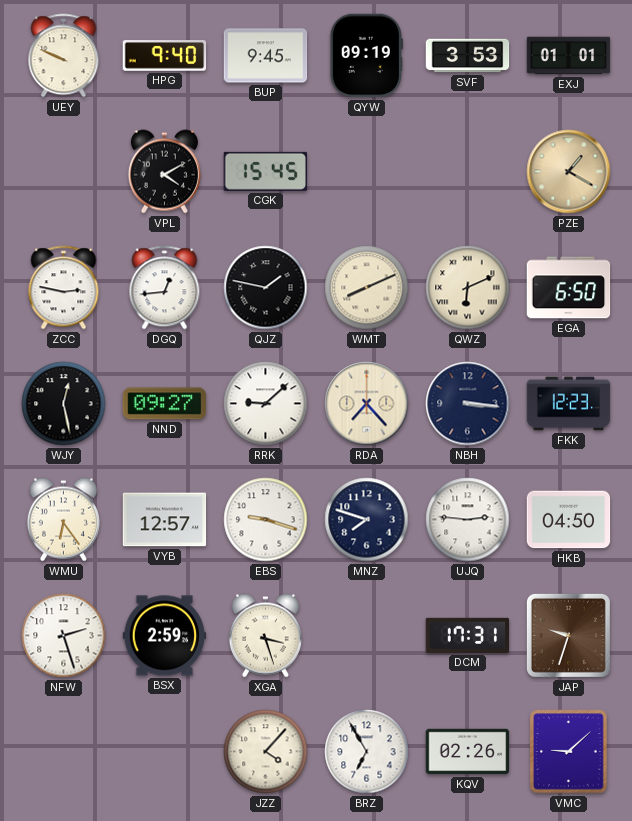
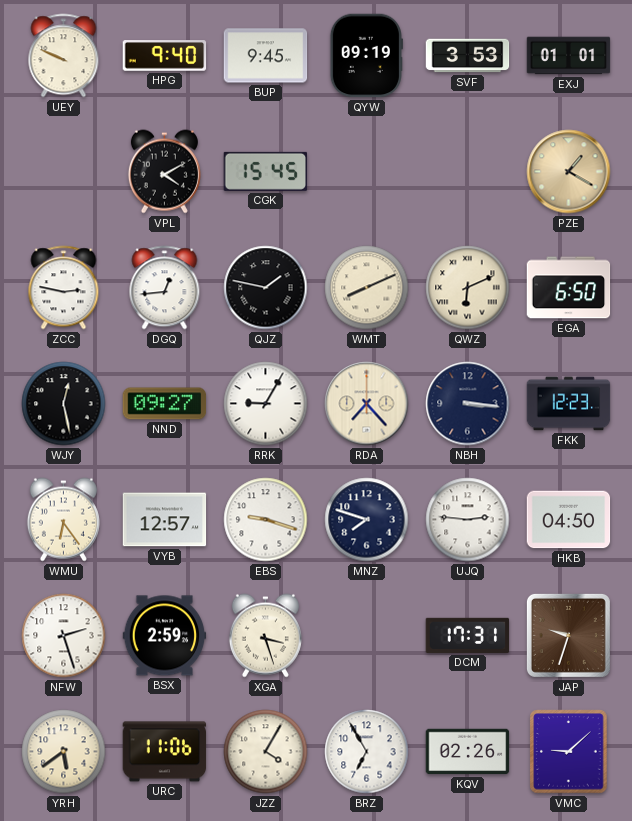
RRK: 9:08 -> 9:05
YRH: none -> 5:39
URC: none -> 11:06
JZZ: 4:07 -> 4:05
